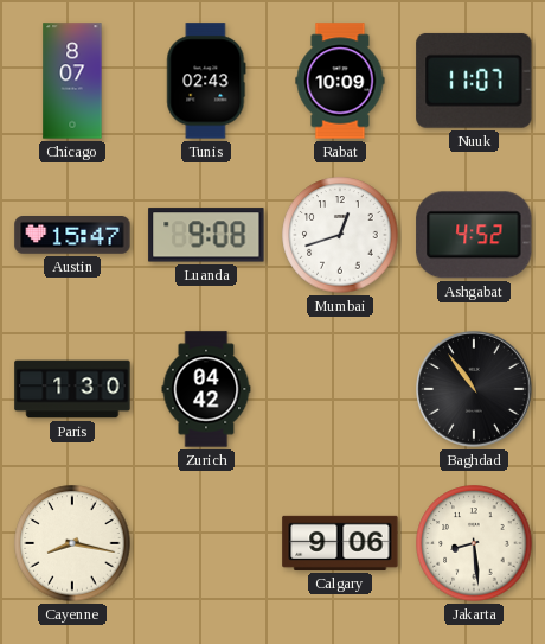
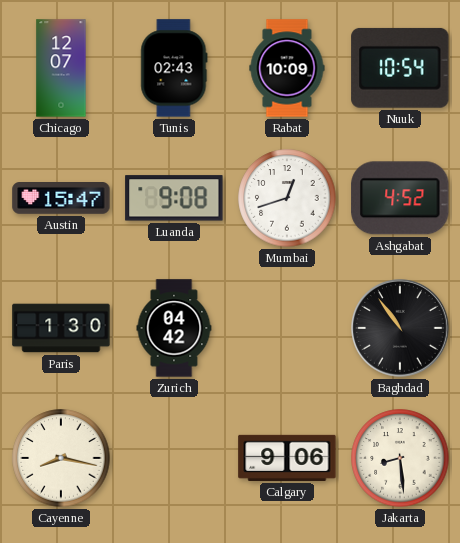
Chicago: 8:07 -> 12:07
Nuuk: 11:07 -> 10:54
